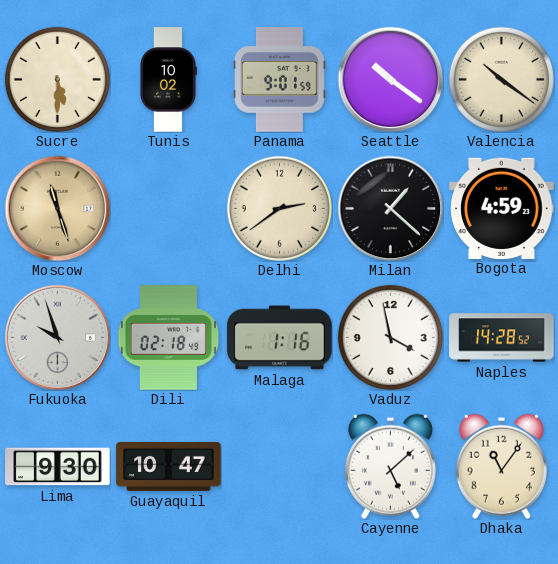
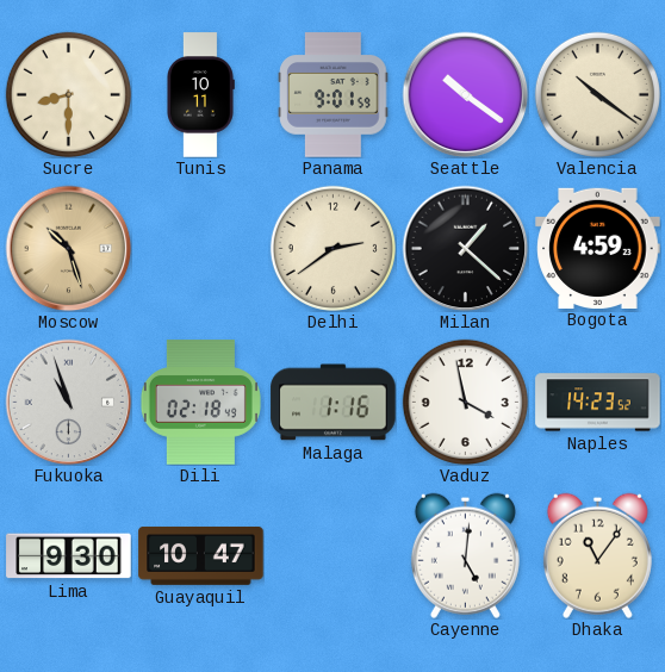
Sucre: 5:30 -> 8:30
Tunis: 10:02 -> 10:11
Moscow: 11:27 -> 10:27
Fukuoka: 9:57 -> 10:57
Naples: 14:28 -> 14:23
Cayenne: 5:08 -> 5:01
